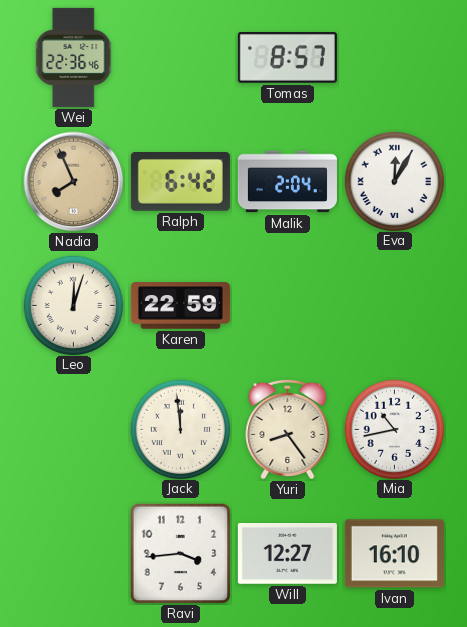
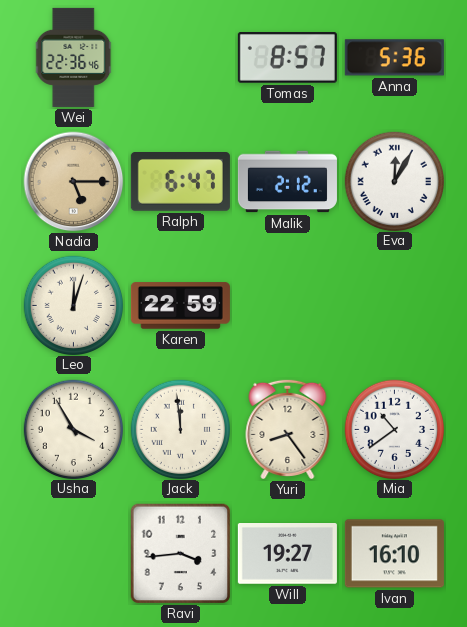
Anna: none -> 5:36
Nadia: 7:56 -> 5:15
Ralph: 6:42 -> 6:47
Malik: 2:04 -> 2:12
Usha: none -> 3:55
Mia: 10:43 -> 10:39
Will: 12:27 -> 19:27
